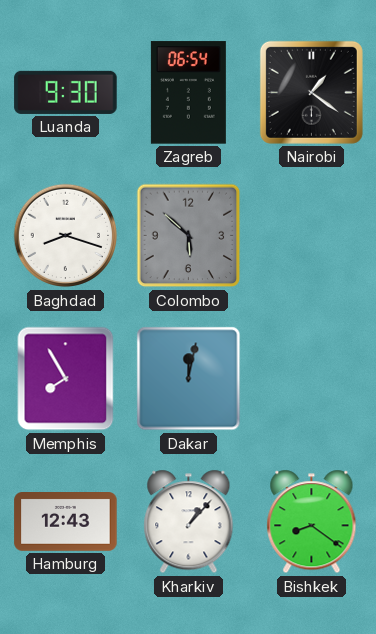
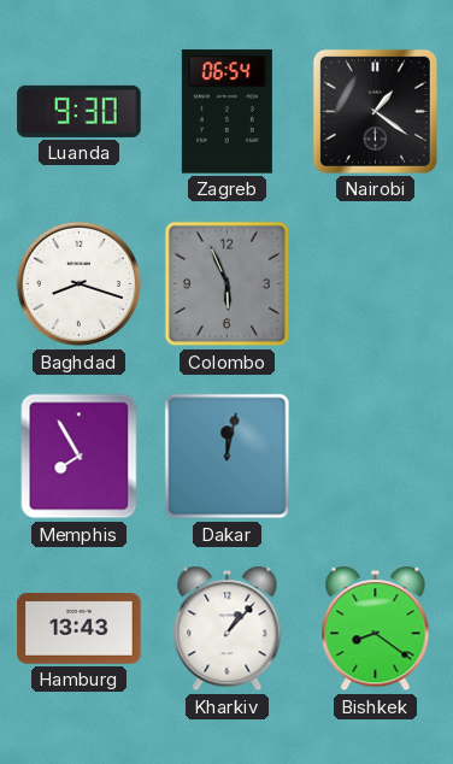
Colombo: 5:52 -> 5:56
Hamburg: 12:43 -> 13:43
